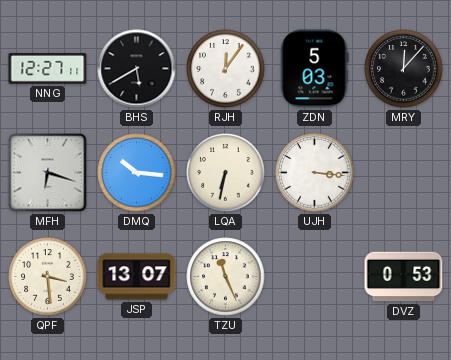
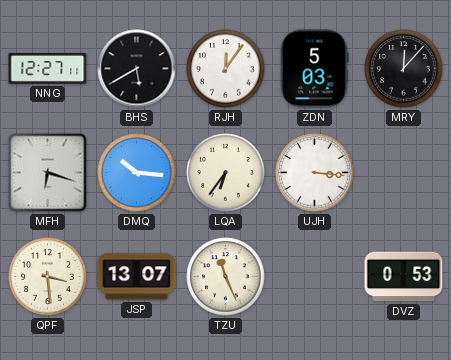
LQA: 6:32 -> 6:36
